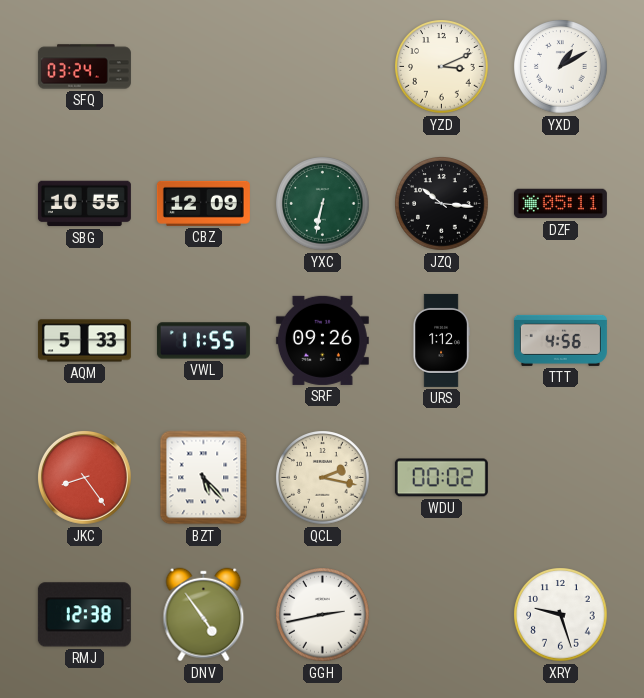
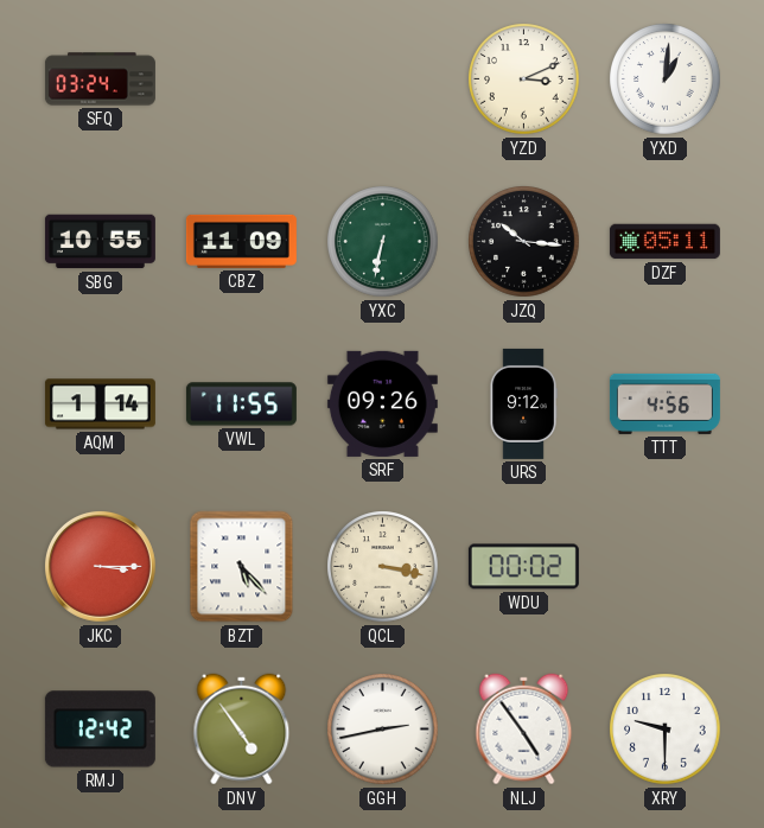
YXD: 1:10 -> 1:01
CBZ: 12:09 -> 11:09
AQM: 5:33 -> 1:14
URS: 1:12 -> 9:12
JKC: 8:24 -> 3:15
QCL: 2:17 -> 3:17
RMJ: 12:38 -> 12:42
NLJ: none -> 4:54
XRY: 9:27 -> 9:30
